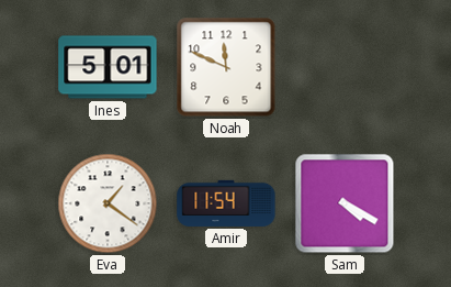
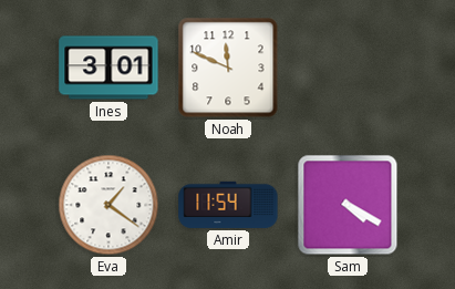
Ines: 5:01 -> 3:01
